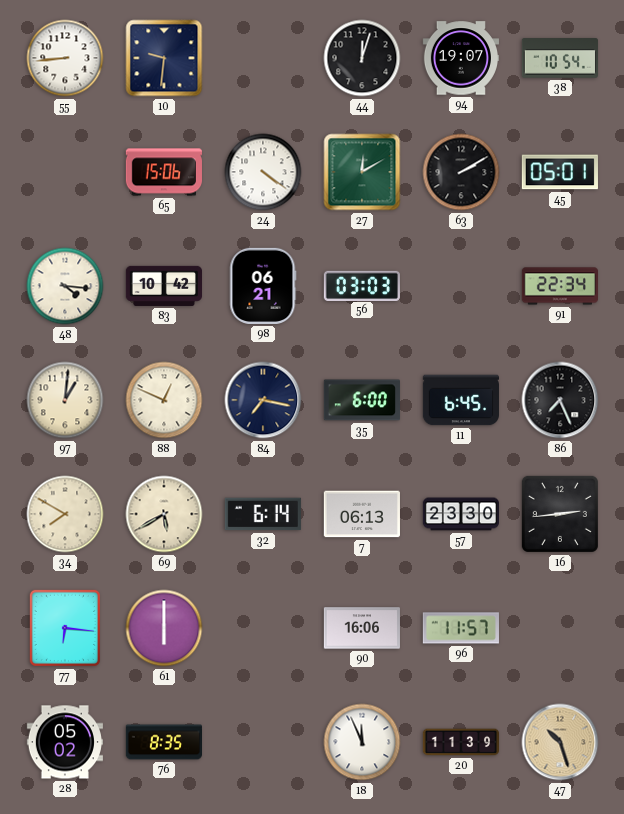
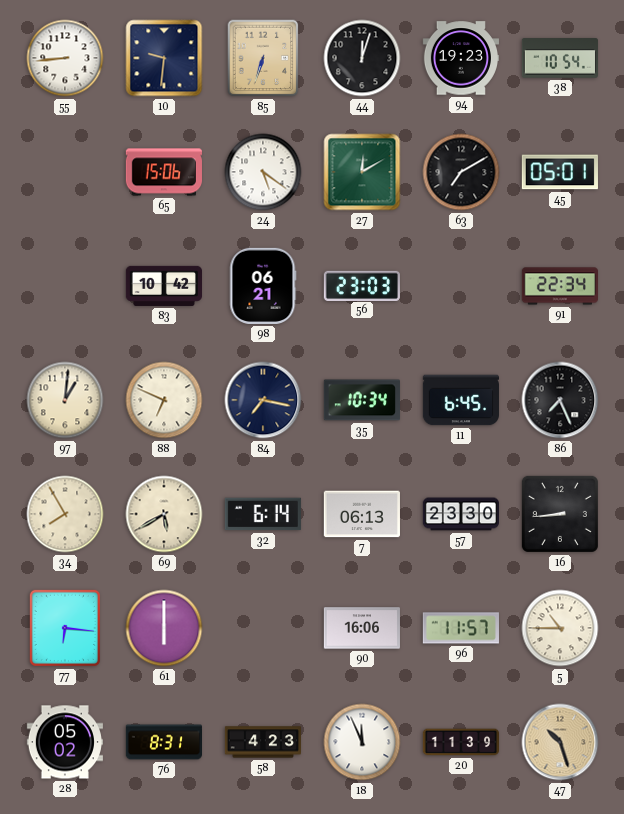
85: none -> 6:33
94: 19:07 -> 19:23
24: 4:21 -> 5:21
63: 2:10 -> 7:10
48: 4:16 -> none
56: 03:03 -> 23:03
88: 12:49 -> 6:49
35: 6:00 -> 10:34
34: 7:50 -> 7:55
16: 2:44 -> 8:44
5: none -> 10:45
76: 8:35 -> 8:31
58: none -> 4:23
